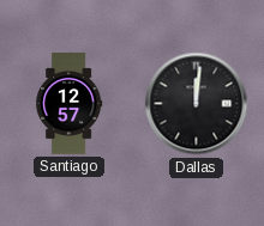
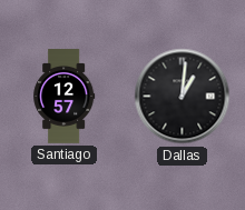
Dallas: 12:01 -> 1:01
